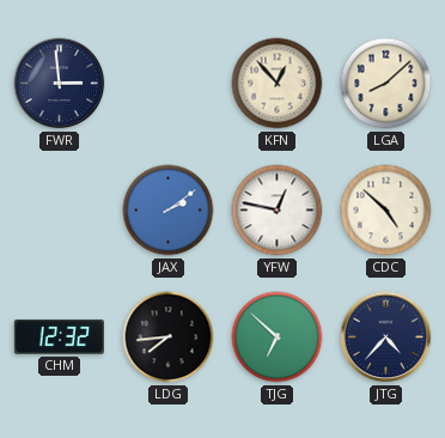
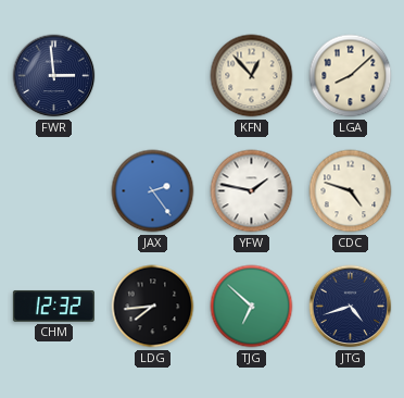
JAX: 2:09 -> 2:24
YFW: 12:47 -> 1:47
CDC: 4:52 -> 4:48
JTG: 4:37 -> 4:42
